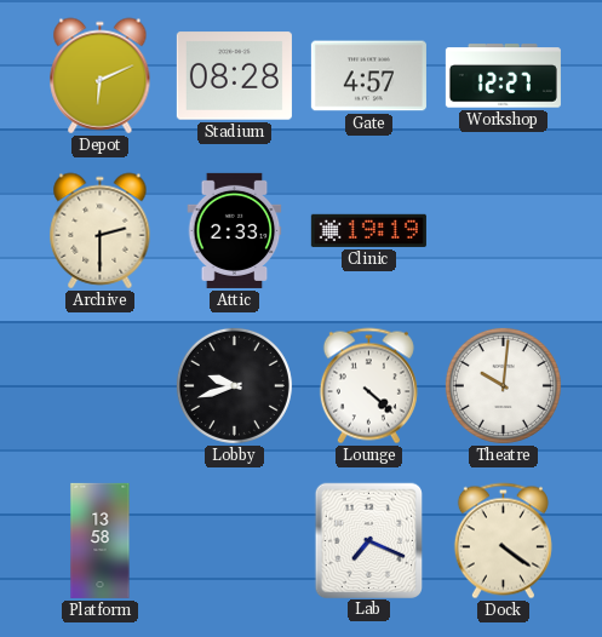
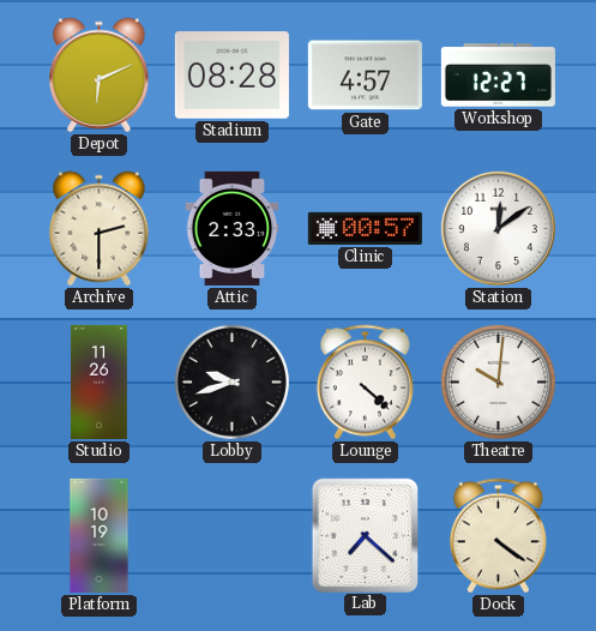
Clinic: 19:19 -> 00:57
Station: none -> 12:09
Studio: none -> 11:26
Platform: 13:58 -> 10:19
Lab: 7:19 -> 7:22
